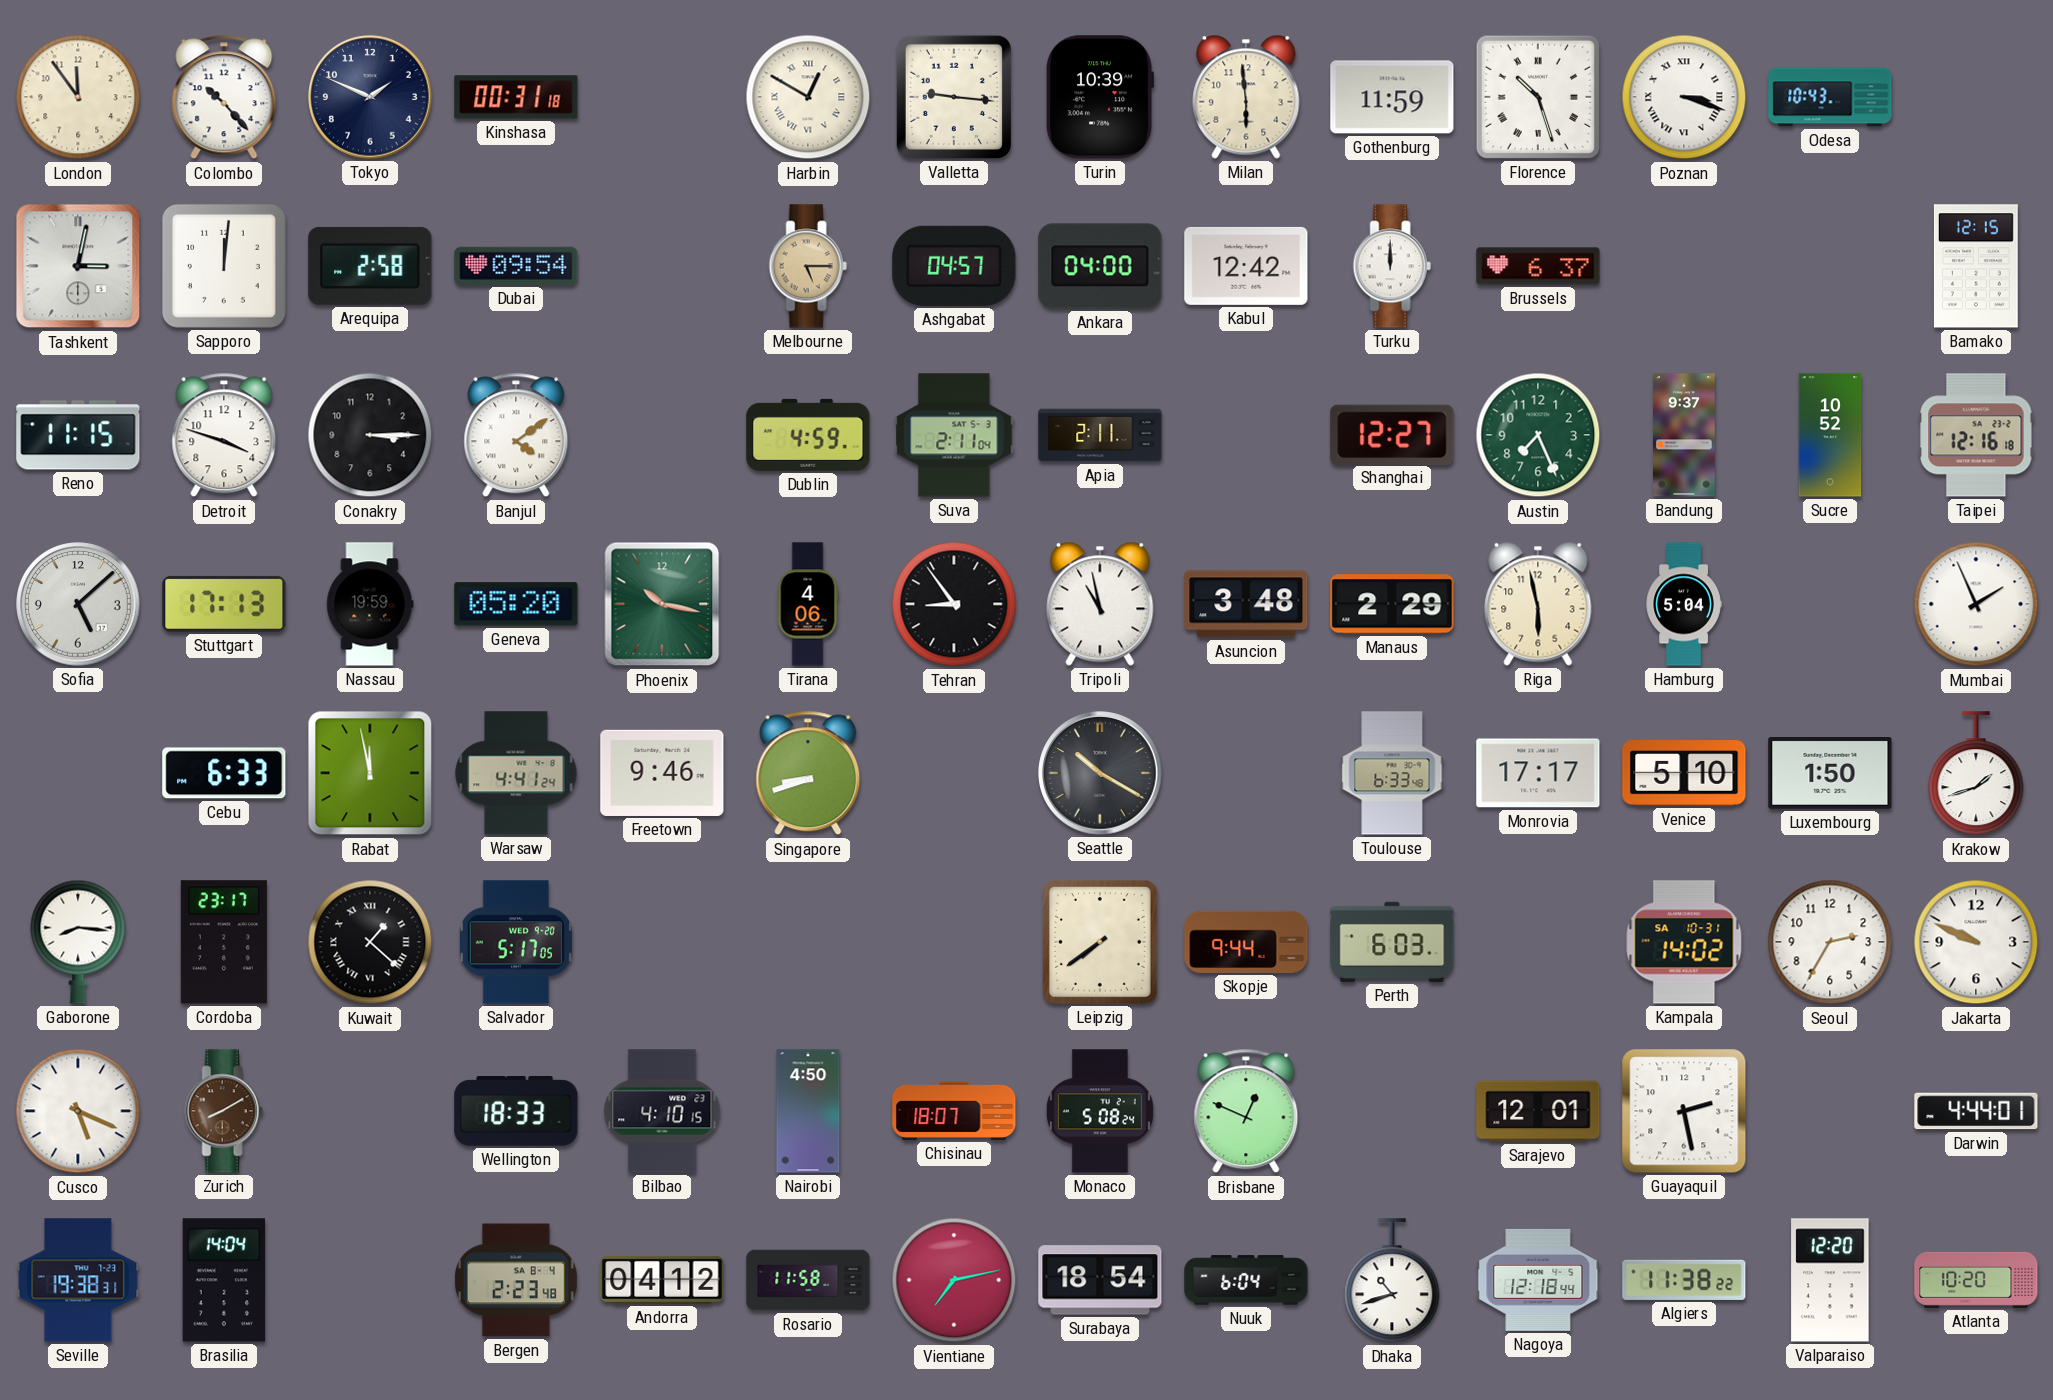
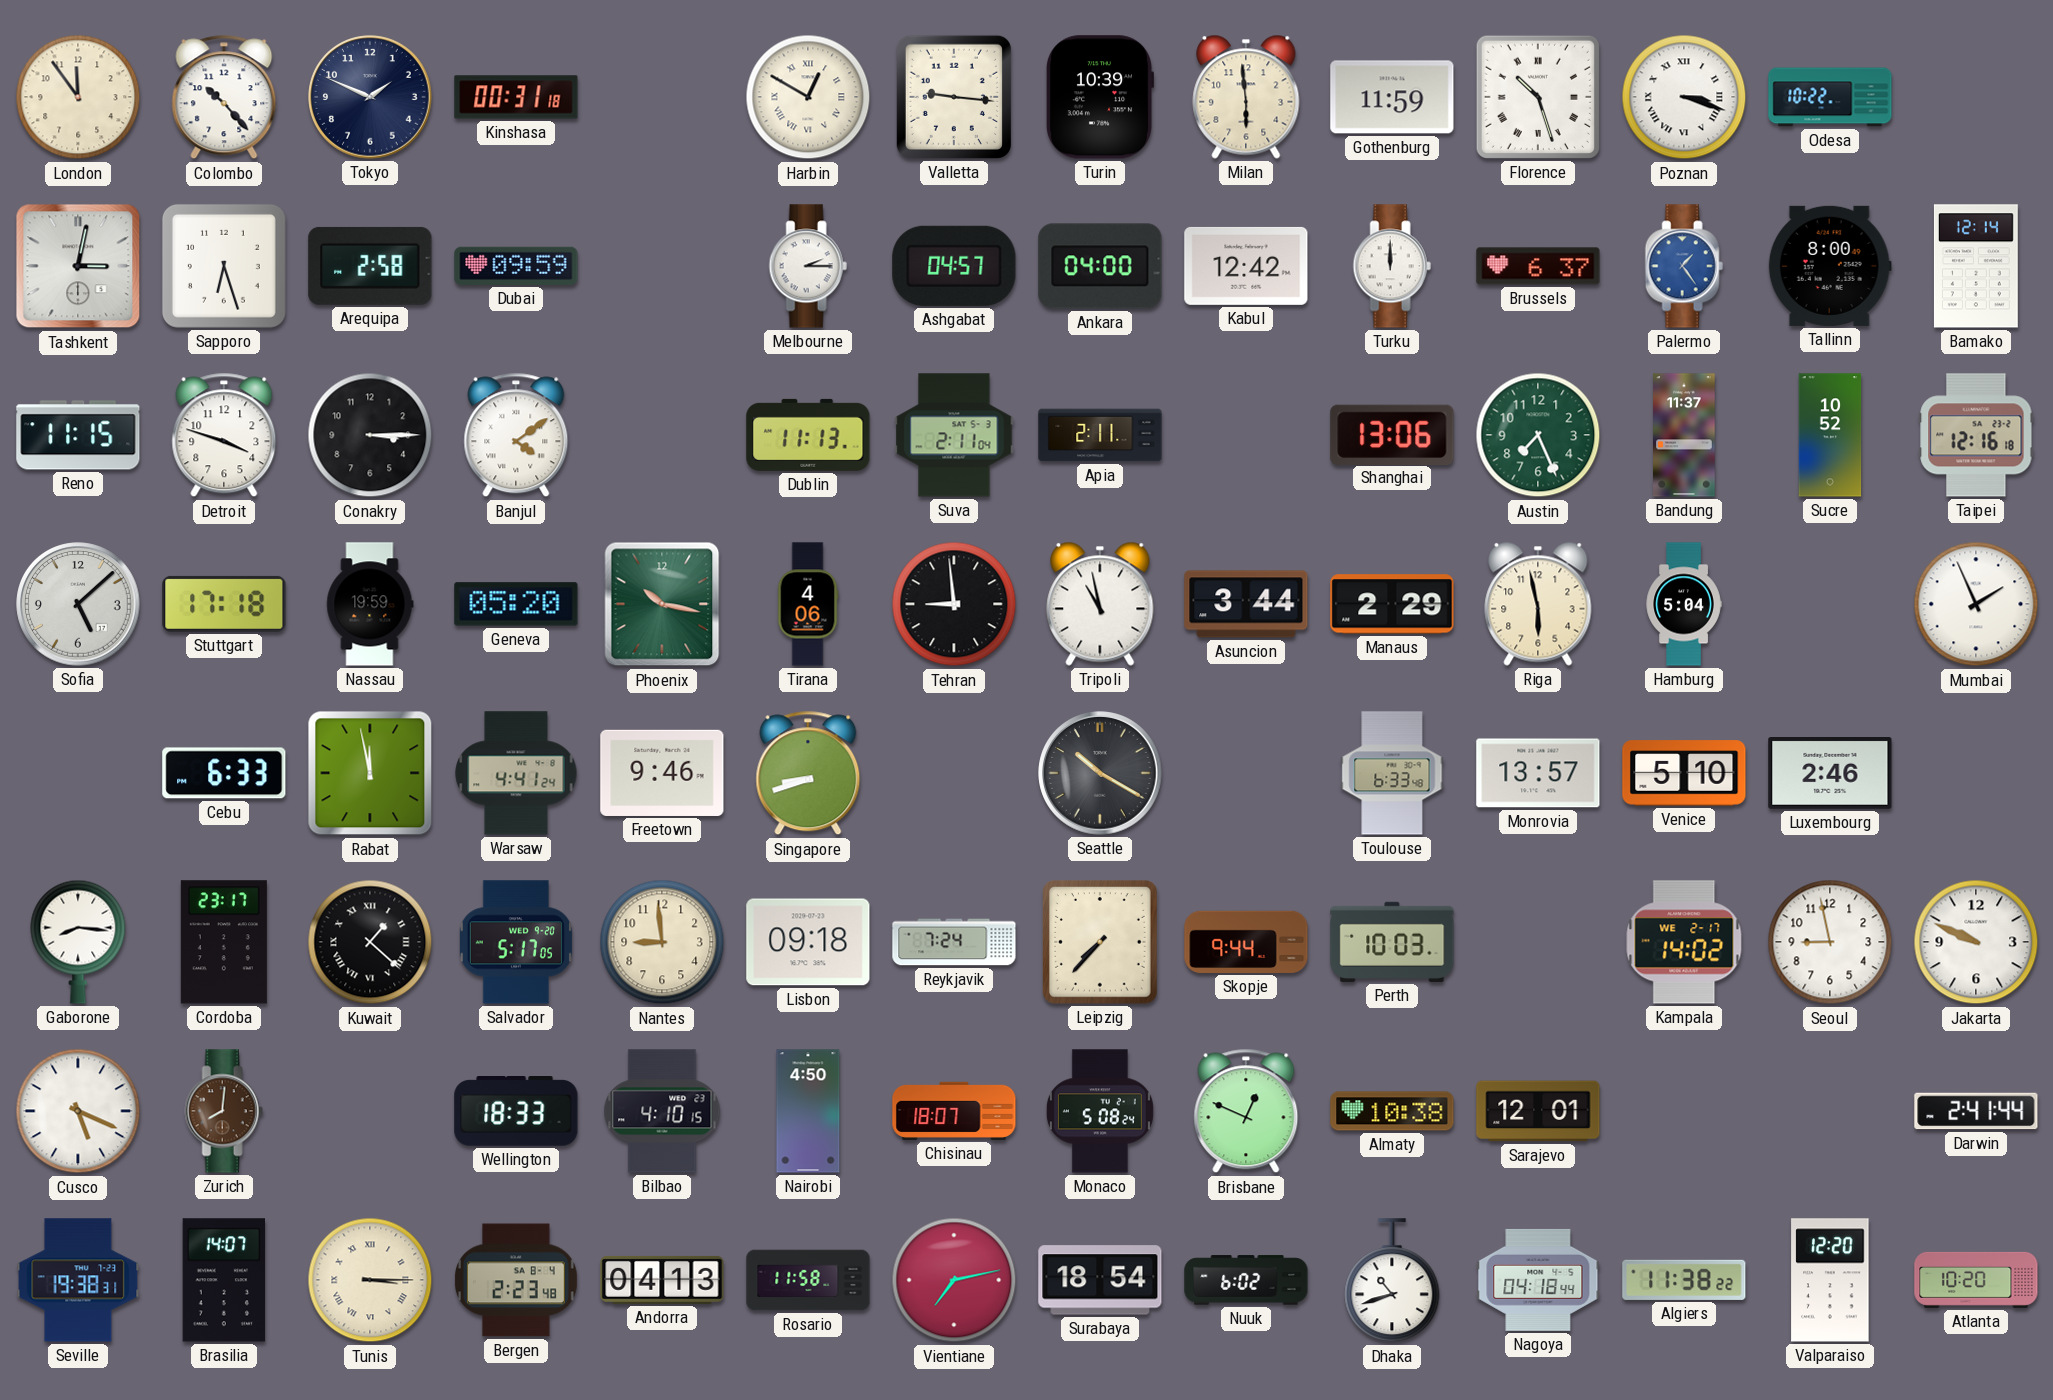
Odesa: 10:43 -> 10:22
Sapporo: 12:01 -> 6:27
Dubai: 09:54 -> 09:59
Melbourne: 5:15 -> 2:15
Melbourne dial: champagne -> white
Palermo: none -> 1:24
Tallinn: none -> 8:00
Bamako: 12:15 -> 12:14
Dublin: 4:59 -> 11:13
Shanghai: 12:27 -> 13:06
Bandung: 9:37 -> 11:37
Stuttgart: 17:13 -> 17:18
Tehran: 8:54 -> 8:59
Asuncion: 3:48 -> 3:44
Monrovia: 17:17 -> 13:57
Luxembourg: 1:50 -> 2:46
Krakow: 1:42 -> none
Nantes: none -> 8:59
Lisbon: none -> 09:18
Reykjavik: none -> 7:24
Leipzig: 7:39 -> 7:37
Perth: 6:03 -> 10:03
Kampala date: SA 10-31 -> WE 2-17
Seoul: 2:35 -> 8:58
Zurich: 8:10 -> 8:01
Almaty: none -> 10:38
Guayaquil: 2:28 -> none
Darwin: 4:44 -> 2:41
Brasilia: 14:04 -> 14:07
Tunis: none -> 3:15
Andorra: 04:12 -> 04:13
Nuuk: 6:04 -> 6:02
Nagoya: 12:18 -> 04:18
